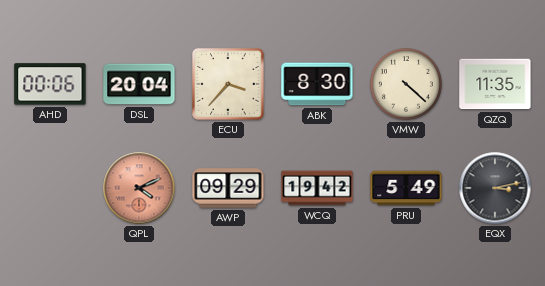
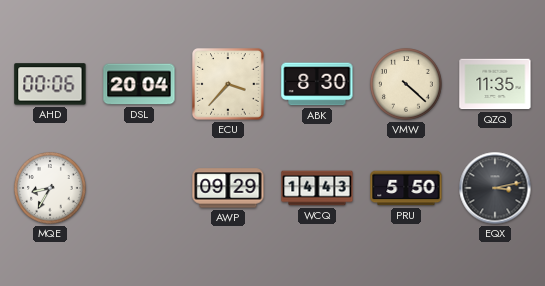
MQE: none -> 8:35
QPL: 4:11 -> none
WCQ: 19:42 -> 14:43
PRU: 5:49 -> 5:50
